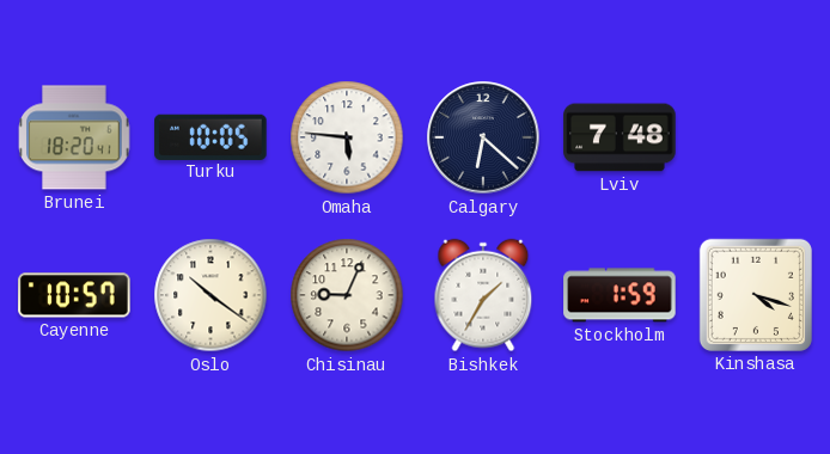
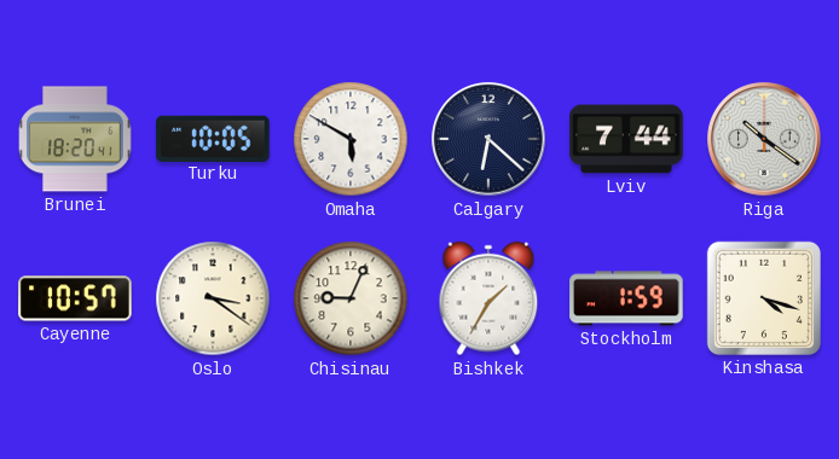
Omaha: 5:46 -> 5:50
Lviv: 7:48 -> 7:44
Riga: none -> 10:21
Oslo: 10:21 -> 3:21
